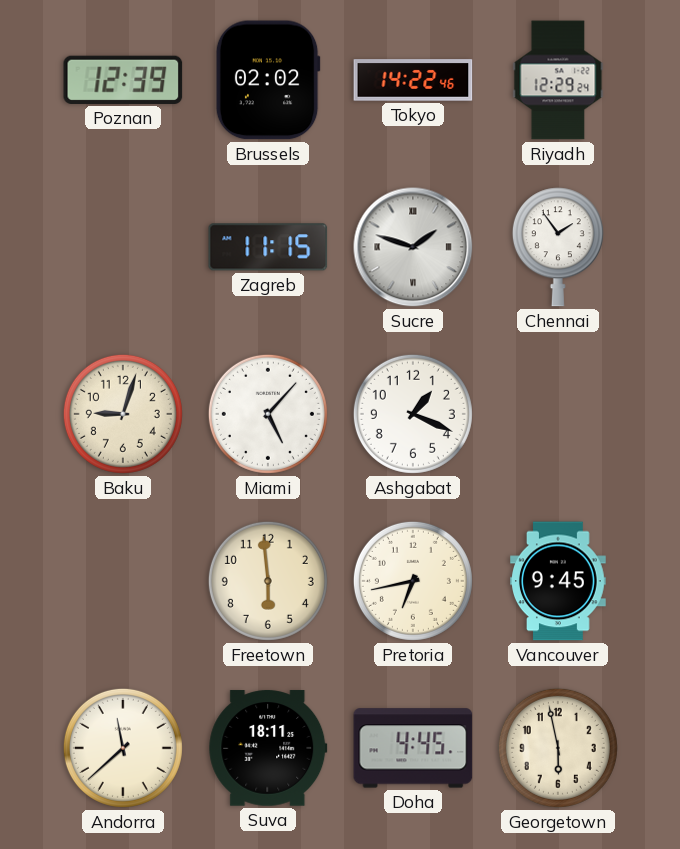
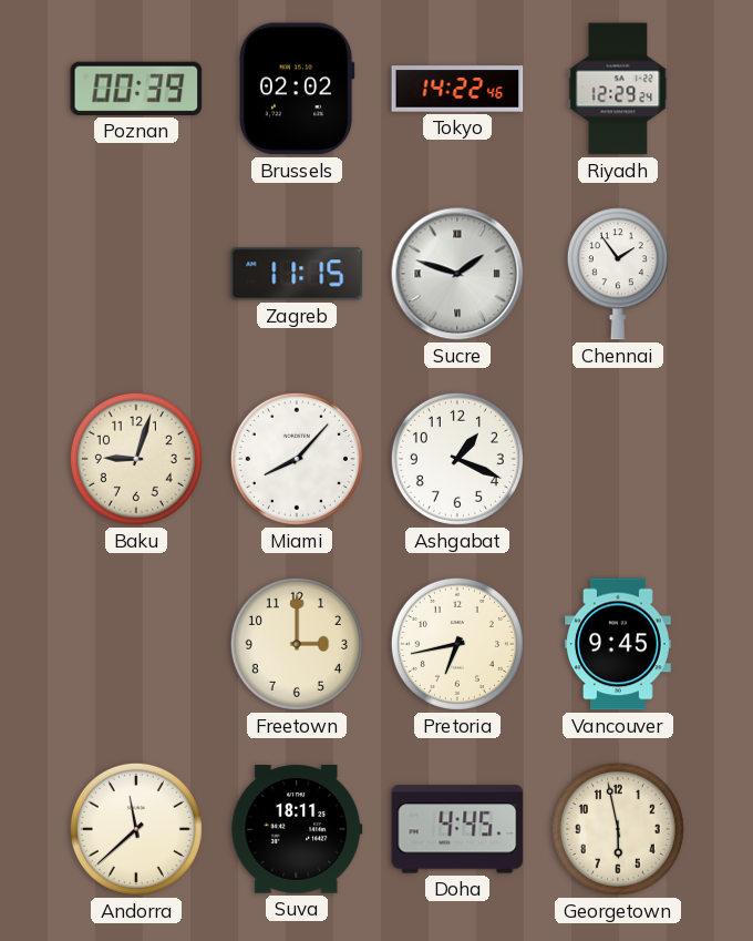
Poznan: 12:39 -> 00:39
Miami: 5:07 -> 8:07
Freetown: 5:59 -> 3:00
